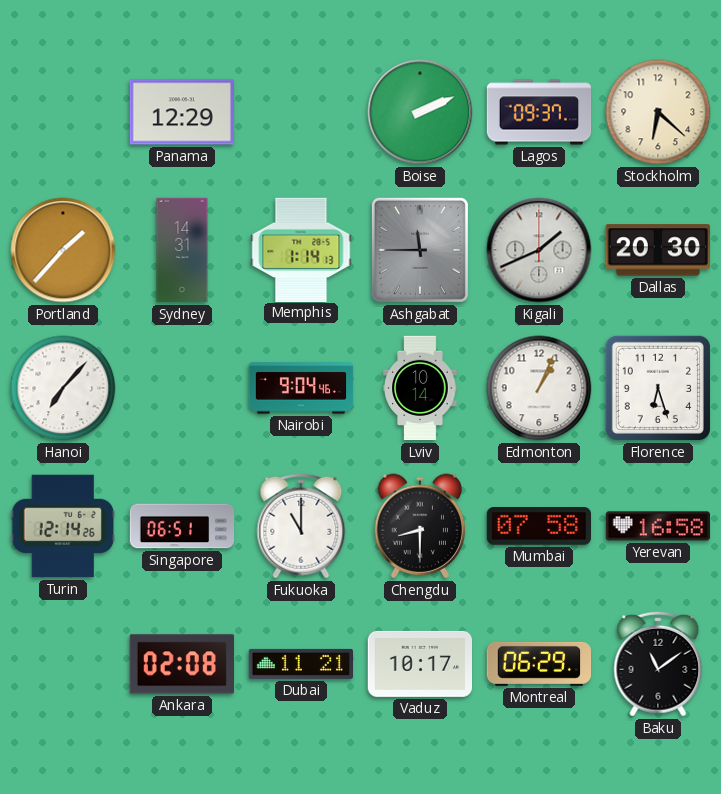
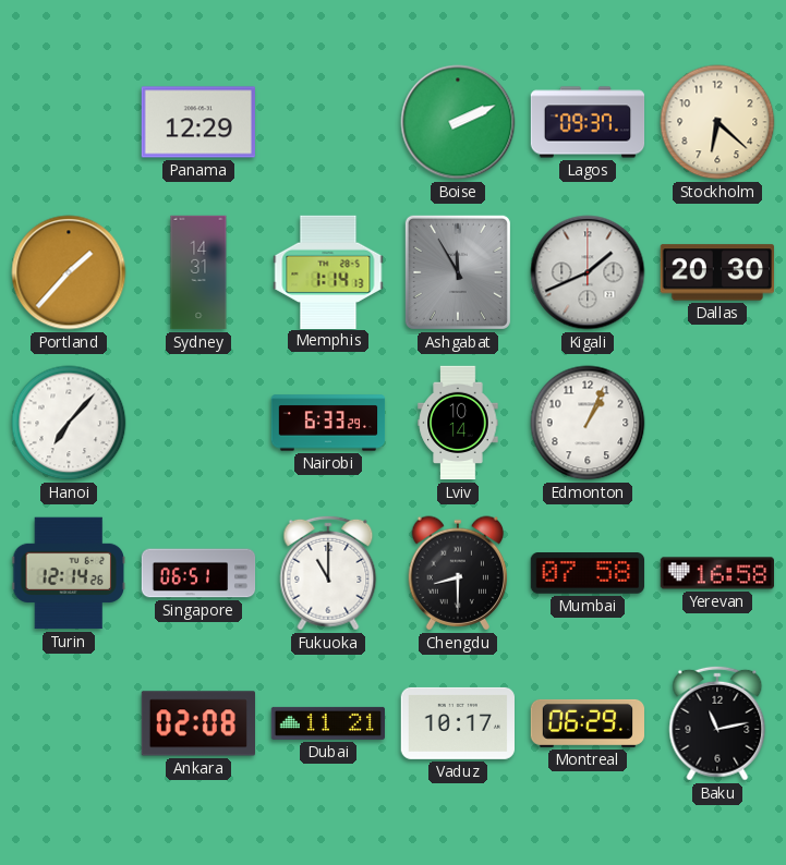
Ashgabat: 11:45 -> 11:55
Nairobi: 9:04 -> 6:33
Florence: 6:27 -> none
Baku: 11:09 -> 11:13
